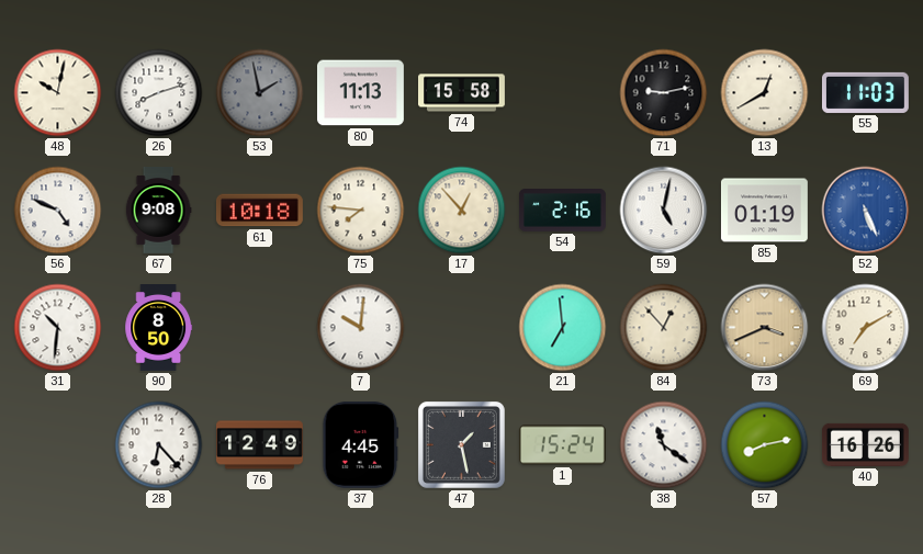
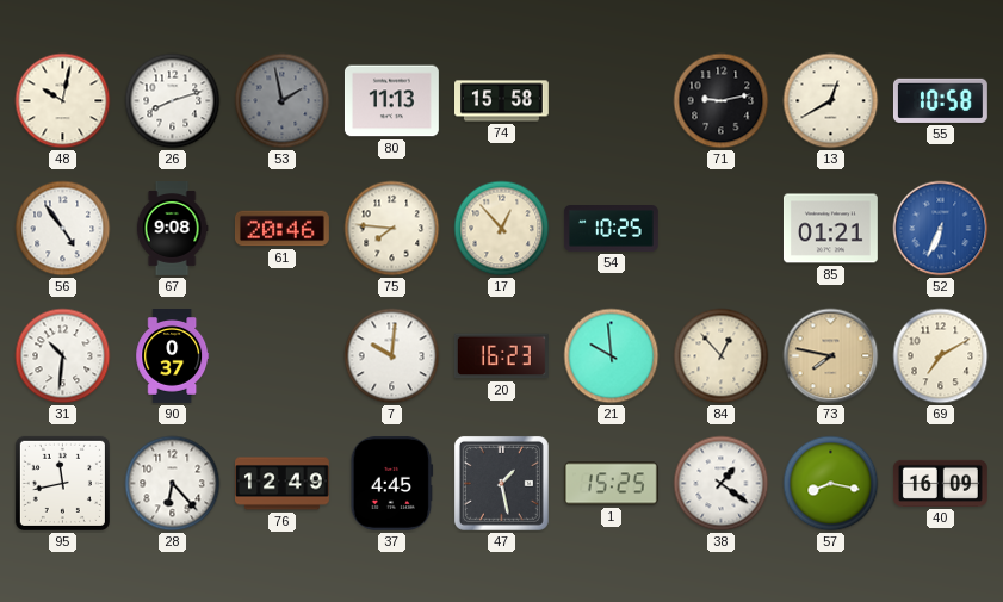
55: 11:03 -> 10:58
56: 4:49 -> 4:54
61: 10:18 -> 20:46
54: 2:16 -> 10:25
59: 5:02 -> none
85: 01:19 -> 01:21
52: 5:26 -> 6:34
90: 8:50 -> 0:37
20: none -> 16:23
21: 6:59 -> 9:59
73: 3:41 -> 7:47
95: none -> 11:43
1: 15:24 -> 15:25
38: 11:21 -> 1:21
57: 8:13 -> 8:17
40: 16:26 -> 16:09
